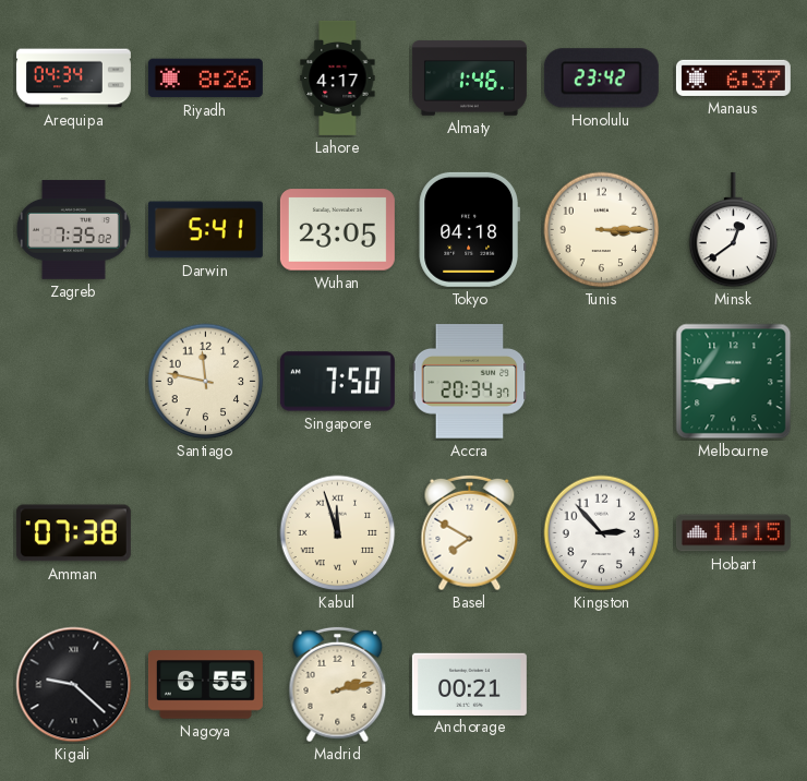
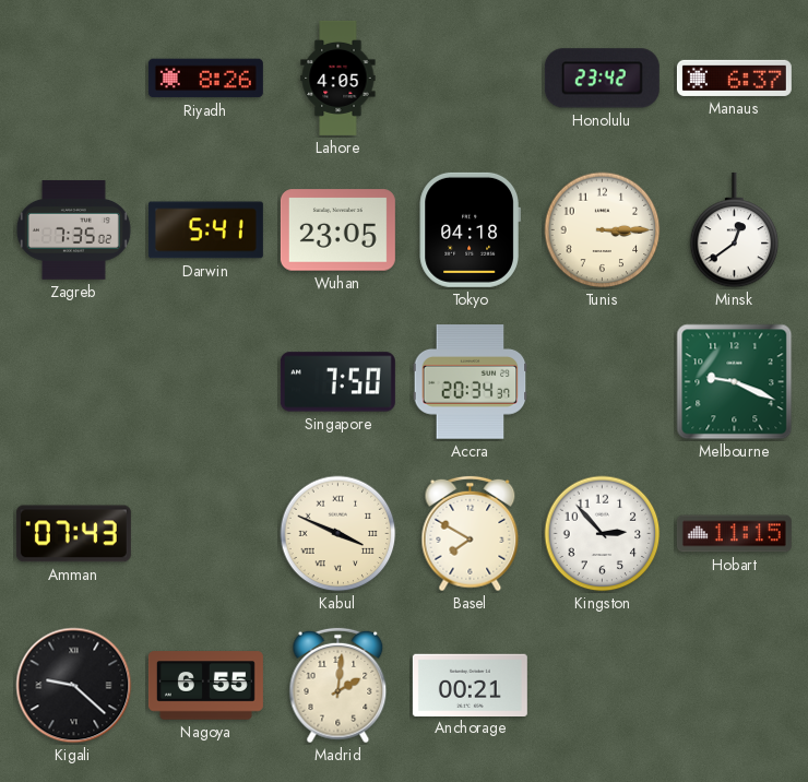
Arequipa: 04:34 -> none
Lahore: 4:17 -> 4:05
Almaty: 1:46 -> none
Santiago: 11:47 -> none
Melbourne: 8:45 -> 9:19
Amman: 07:38 -> 07:43
Kabul: 11:57 -> 3:49
Madrid: 2:13 -> 2:01
